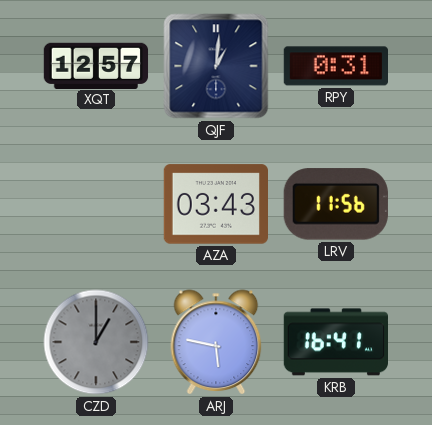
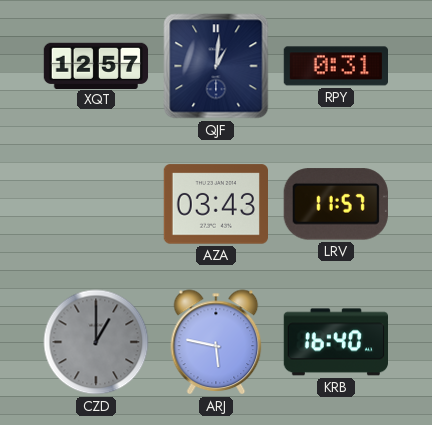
LRV: 11:56 -> 11:57
KRB: 16:41 -> 16:40
